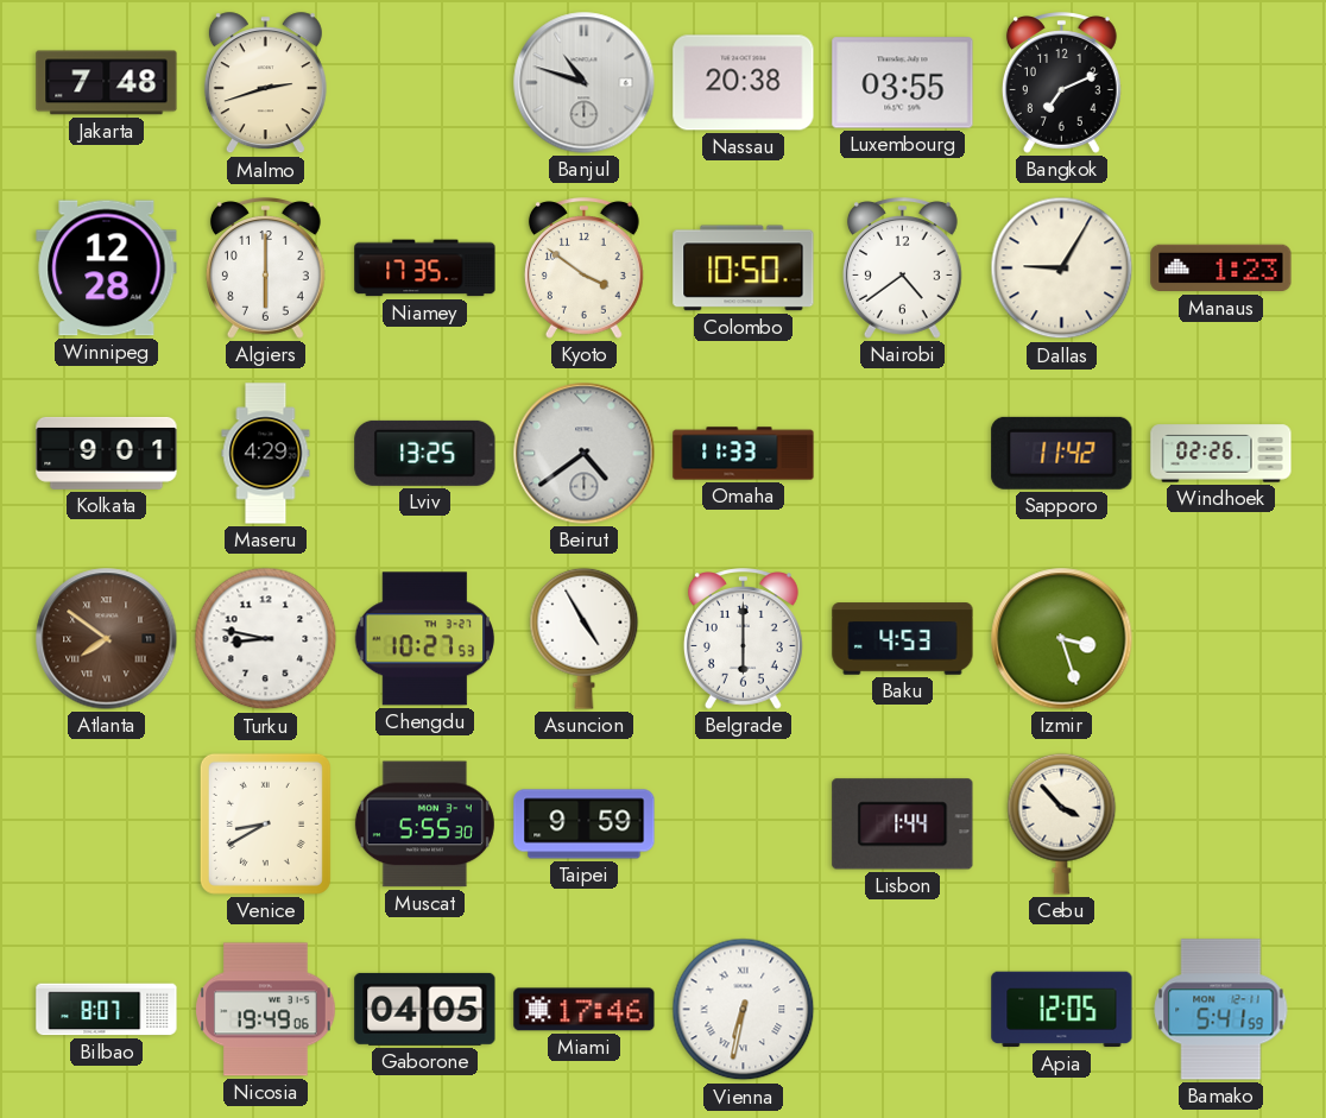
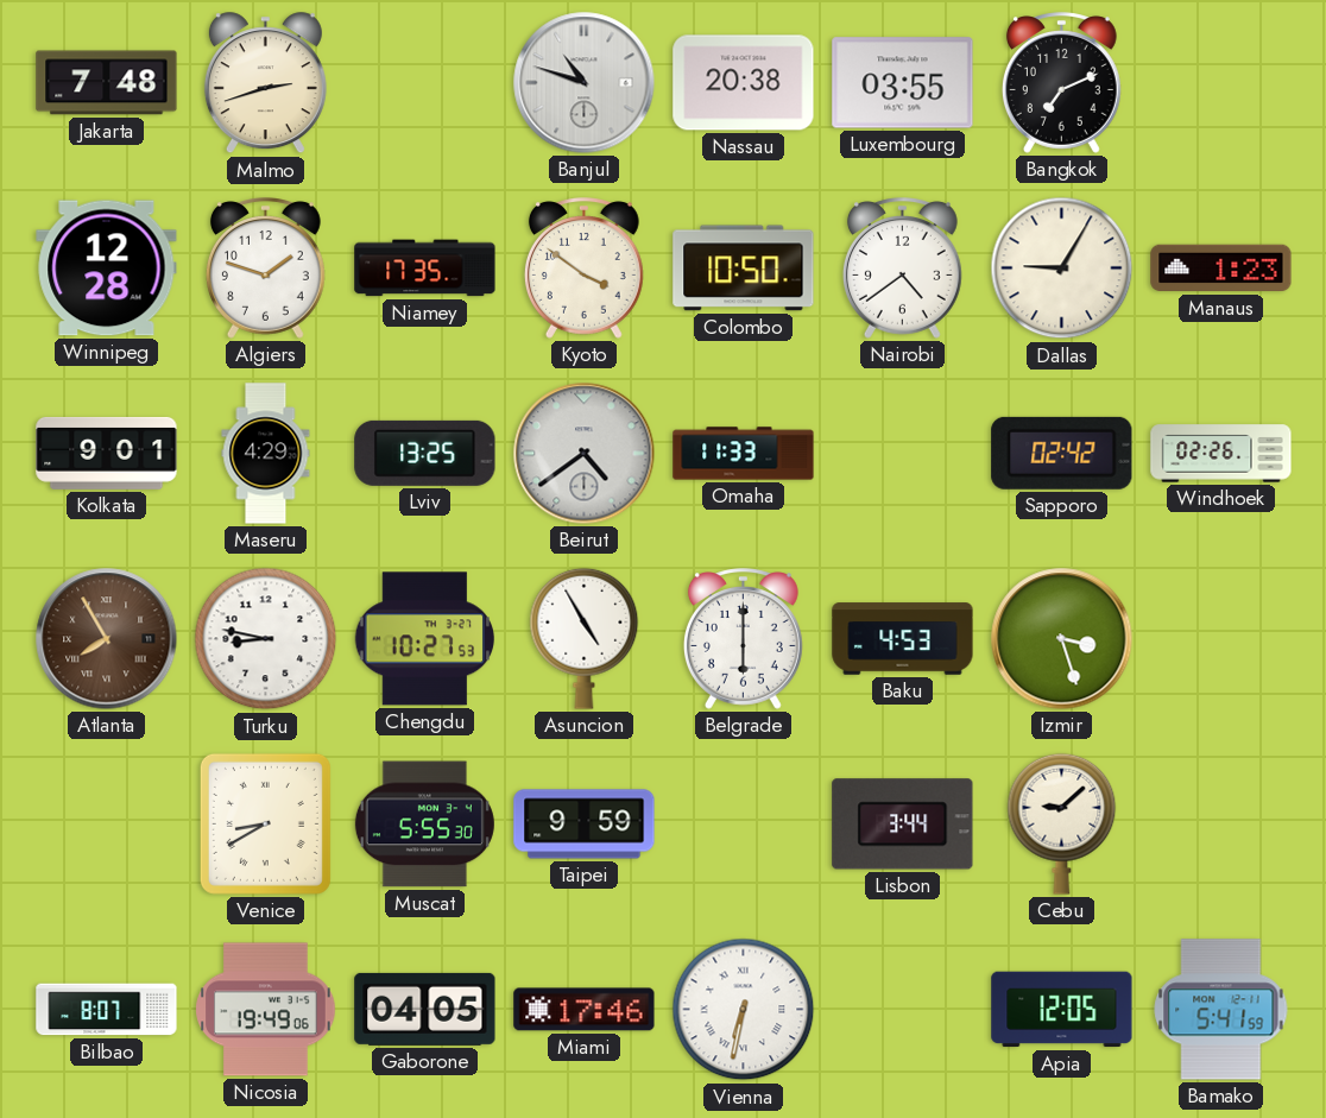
Algiers: 6:00 -> 1:48
Sapporo: 11:42 -> 02:42
Atlanta: 7:51 -> 7:55
Lisbon: 1:44 -> 3:44
Cebu: 3:53 -> 9:08
